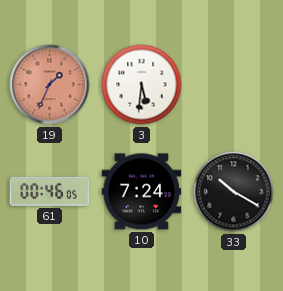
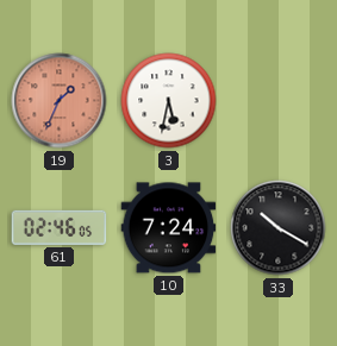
3: 5:31 -> 5:32
61: 00:46 -> 02:46
